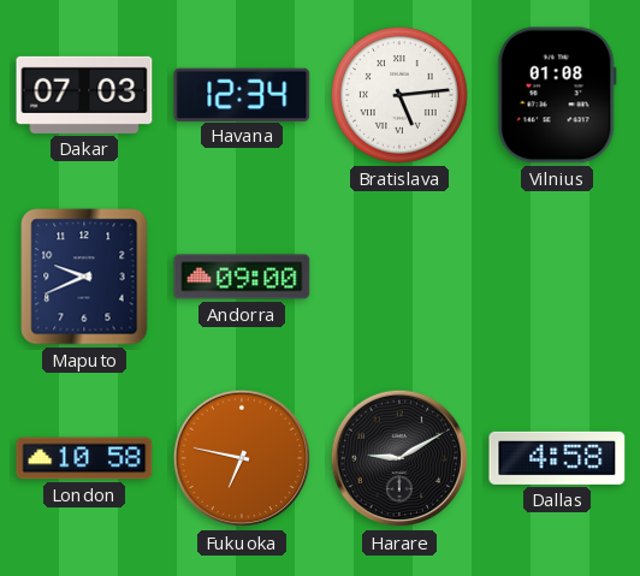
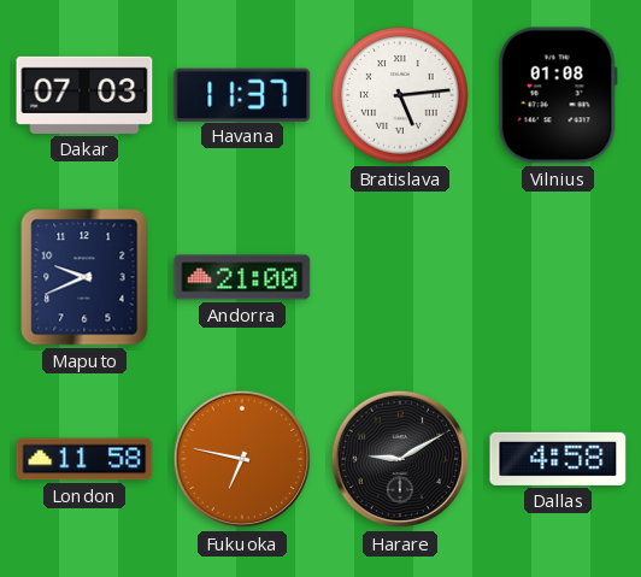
Havana: 12:34 -> 11:37
Andorra: 09:00 -> 21:00
London: 10:58 -> 11:58
